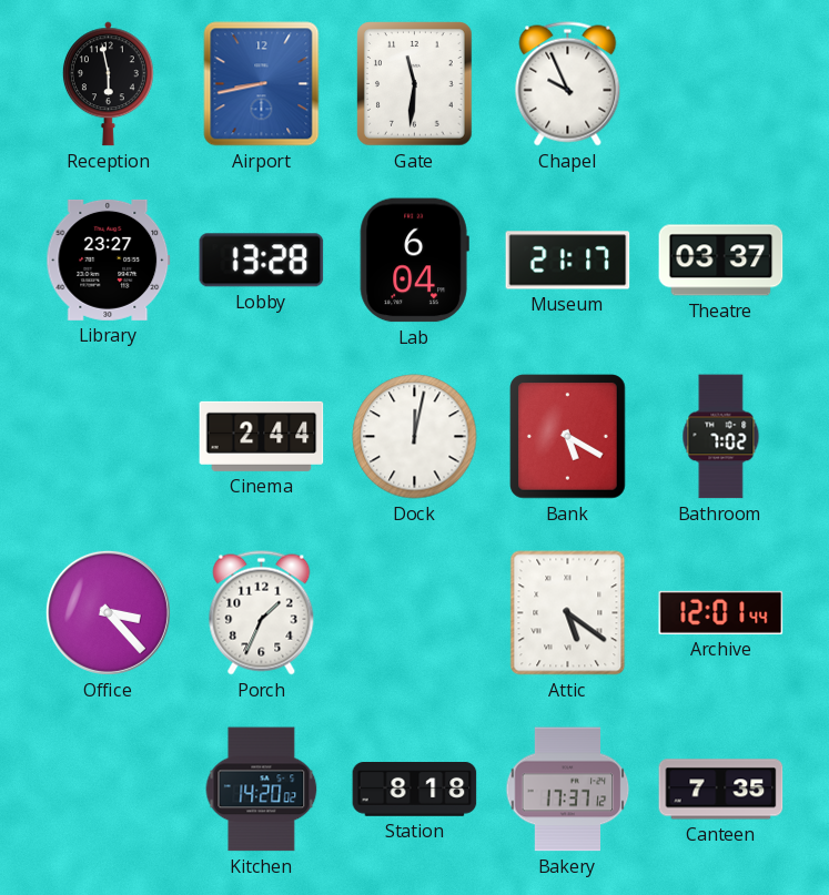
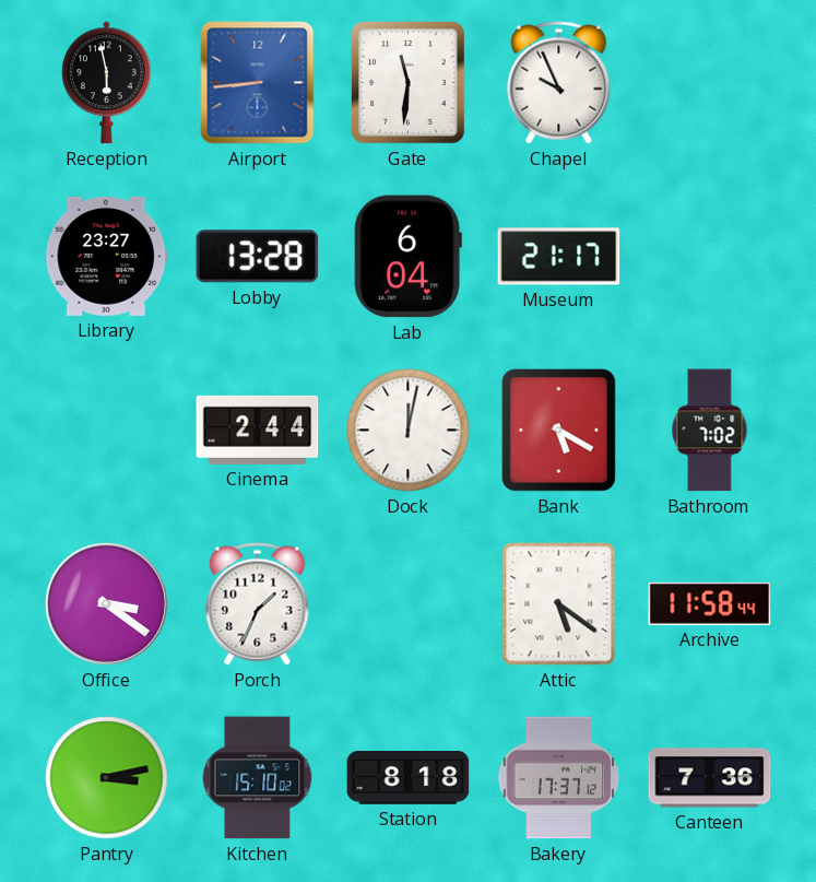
Airport: 8:43 -> 8:44
Theatre: 03:37 -> none
Office: 3:23 -> 3:21
Archive: 12:01 -> 11:58
Pantry: none -> 3:13
Kitchen: 14:20 -> 15:10
Canteen: 7:35 -> 7:36
